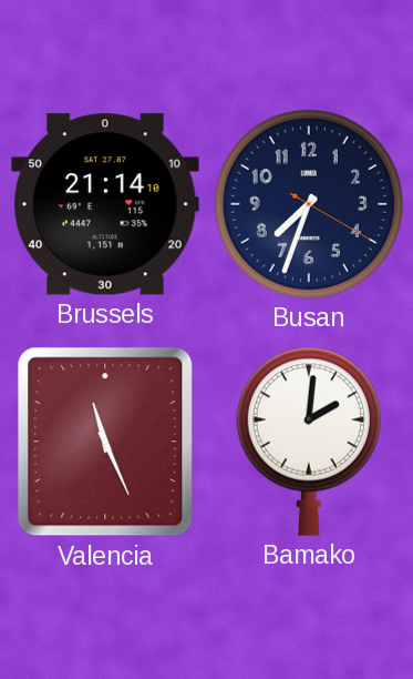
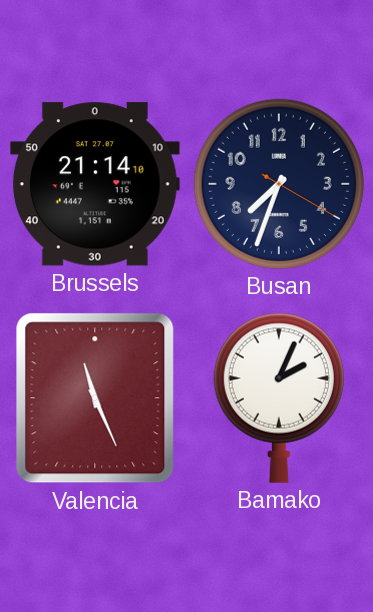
Bamako: 2:01 -> 2:04
